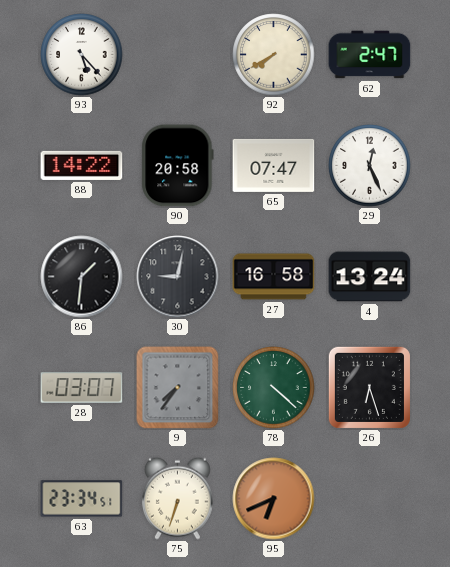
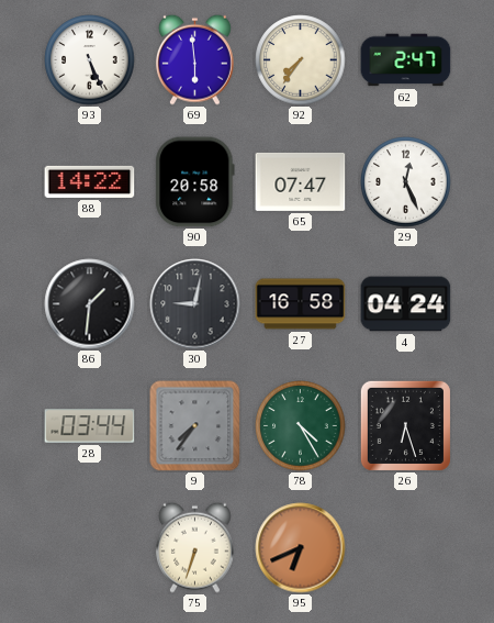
93: 5:23 -> 5:26
69: none -> 5:59
92: 7:40 -> 7:36
4: 13:24 -> 04:24
28: 03:07 -> 03:44
78: 4:22 -> 4:25
63: 23:34 -> none
